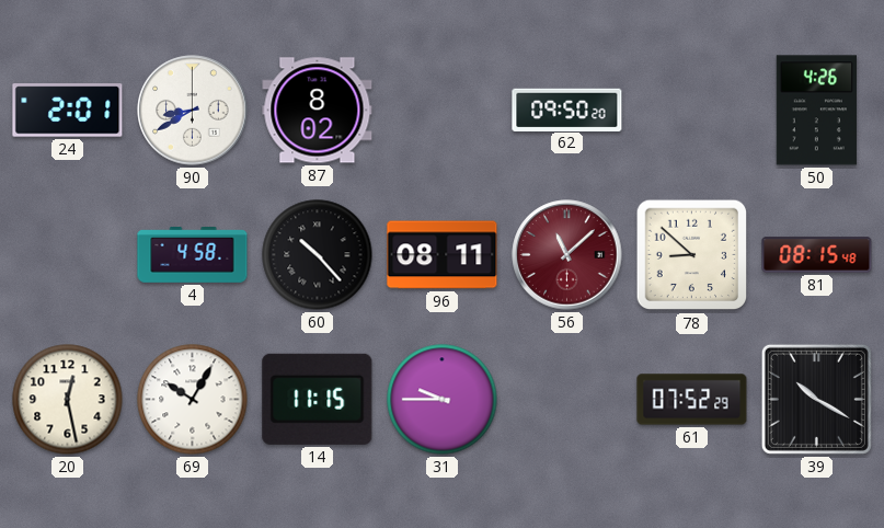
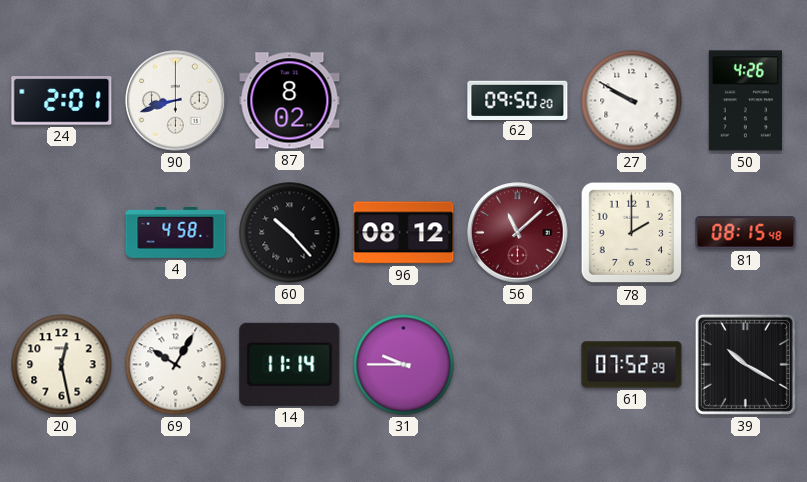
90: 8:40 -> 8:42
27: none -> 9:50
96: 08:11 -> 08:12
78: 8:52 -> 2:00
14: 11:15 -> 11:14
